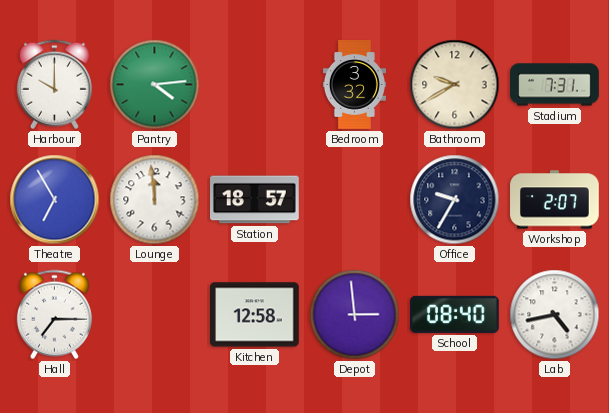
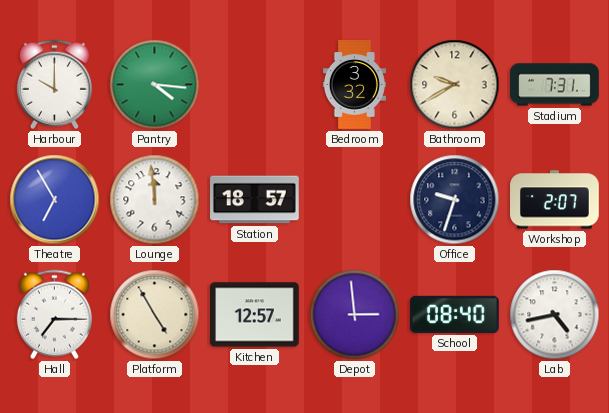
Pantry: 4:14 -> 4:16
Office: 9:35 -> 9:33
Platform: none -> 4:55
Kitchen: 12:58 -> 12:57
